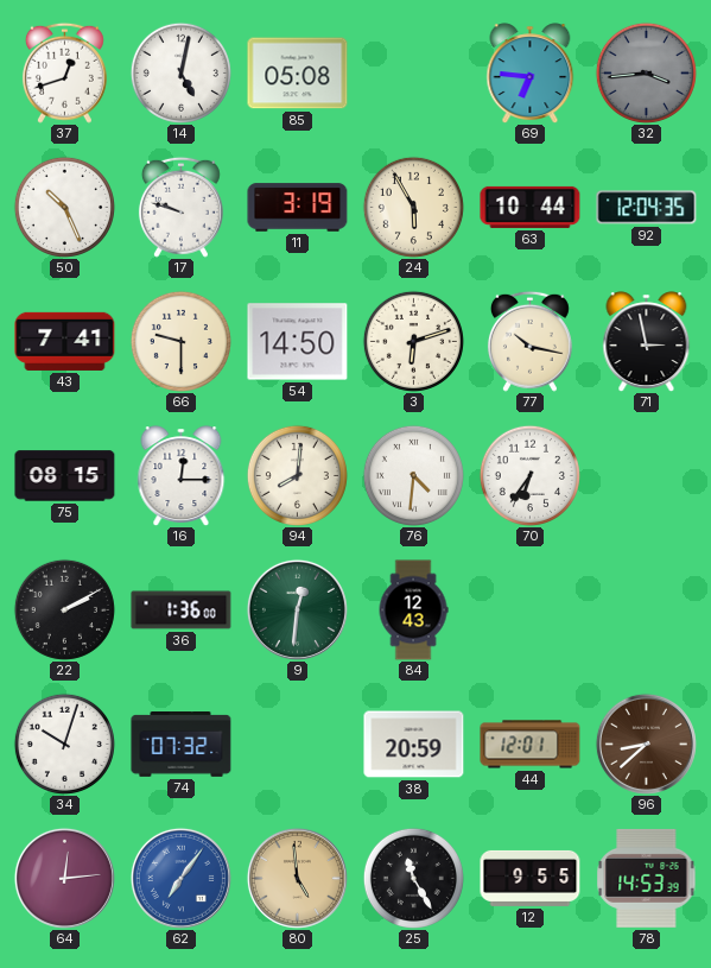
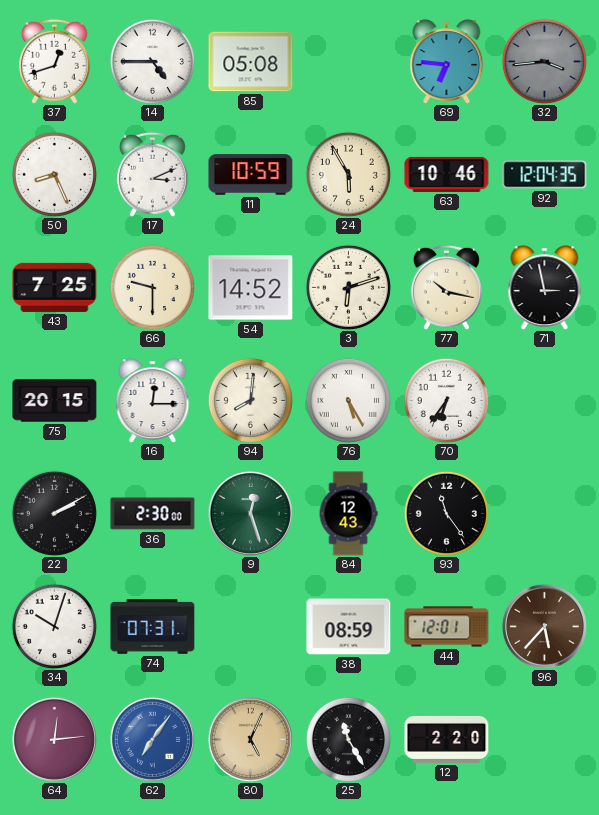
14: 5:02 -> 4:45
50: 10:26 -> 8:26
17: 9:48 -> 3:11
11: 3:19 -> 10:59
63: 10:44 -> 10:46
43: 7:41 -> 7:25
54: 14:50 -> 14:52
75: 08:15 -> 20:15
76: 4:31 -> 5:25
36: 1:36 -> 2:30
9: 12:31 -> 12:27
93: none -> 11:24
74: 07:32 -> 07:31
38: 20:59 -> 08:59
96: 8:38 -> 5:37
80: 4:59 -> 5:04
12: 9:55 -> 2:20
78: 14:53 -> none
